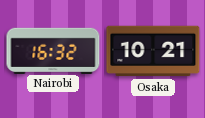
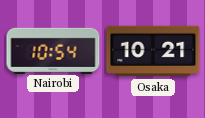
Nairobi: 16:32 -> 10:54
